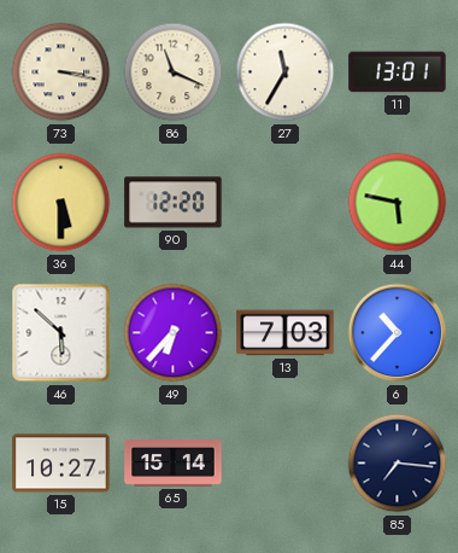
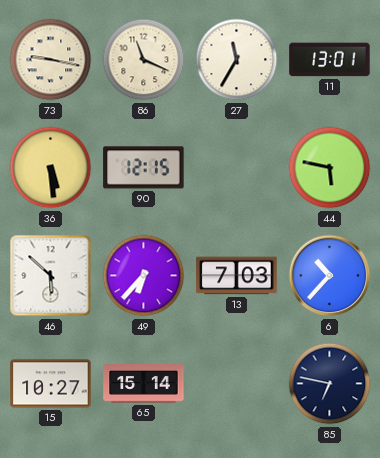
73: 3:17 -> 9:17
36: 5:30 -> 5:29
90: 12:20 -> 12:15
85: 7:16 -> 6:47
